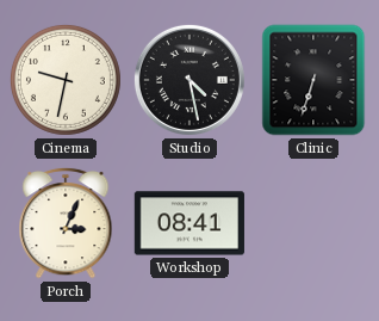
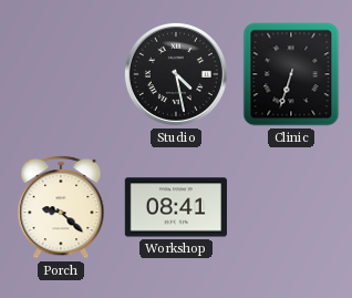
Cinema: 9:32 -> none
Porch: 3:04 -> 9:22
